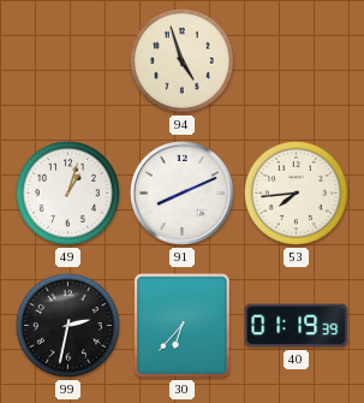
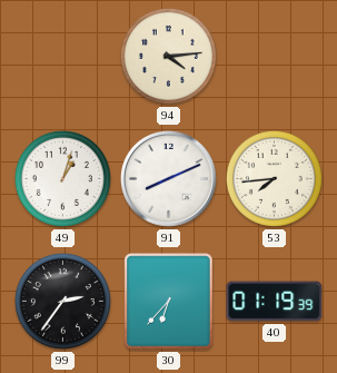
94: 4:57 -> 4:14
99: 2:32 -> 2:36
